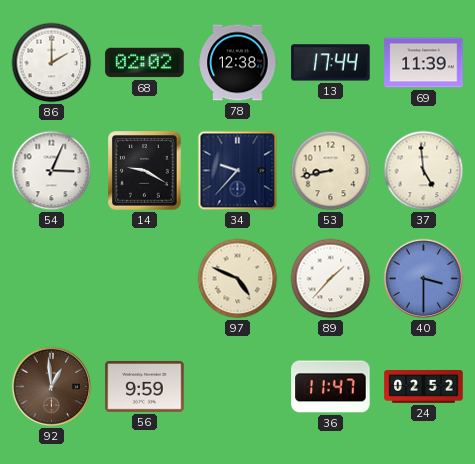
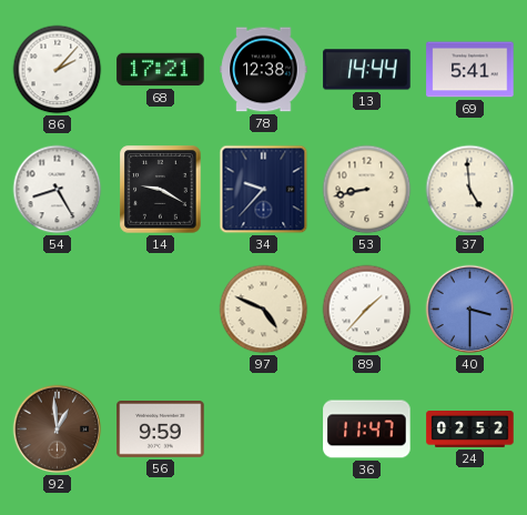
86: 2:00 -> 2:07
68: 02:02 -> 17:21
13: 17:44 -> 14:44
69: 11:39 -> 5:41
54: 3:04 -> 8:25
